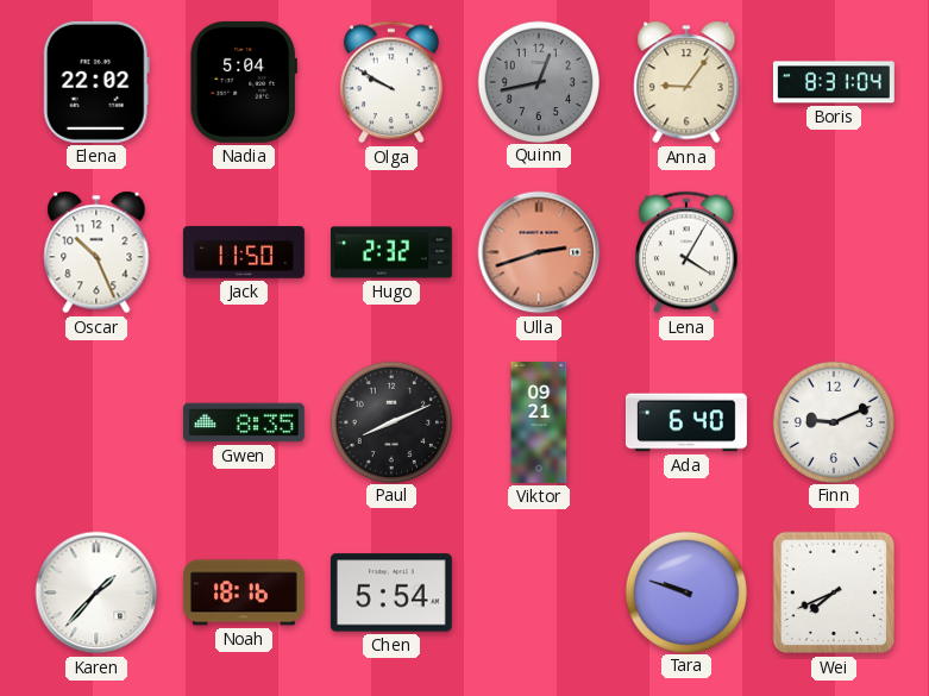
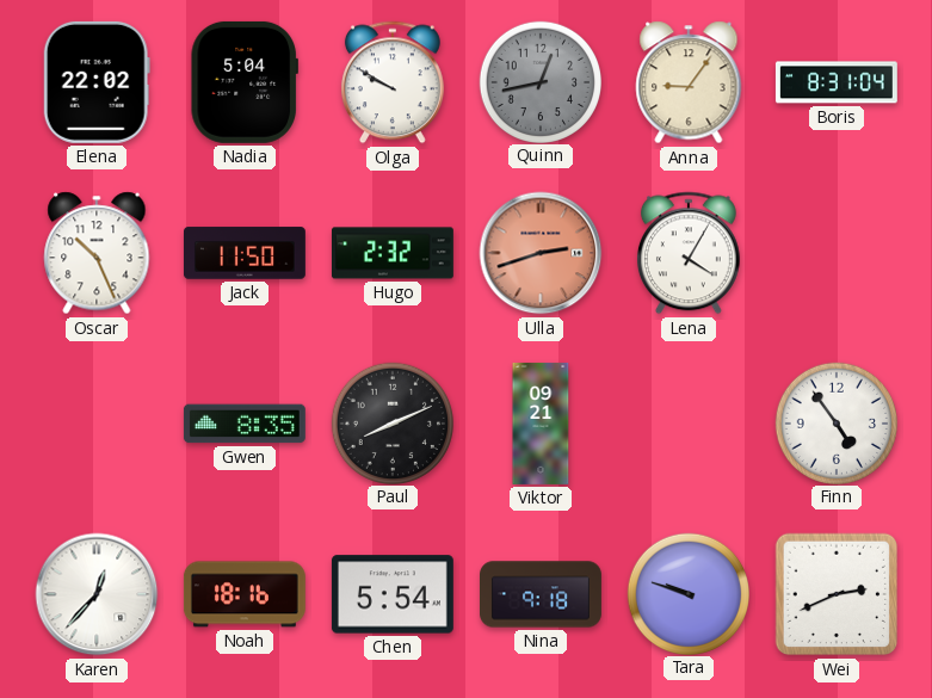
Ada: 6:40 -> none
Finn: 9:11 -> 4:54
Karen: 1:37 -> 12:37
Nina: none -> 9:18
Wei: 7:41 -> 2:41
